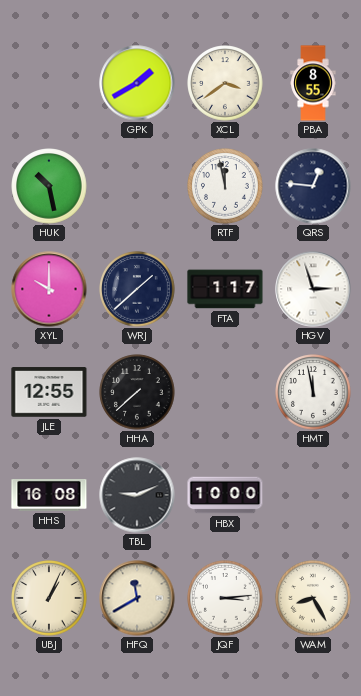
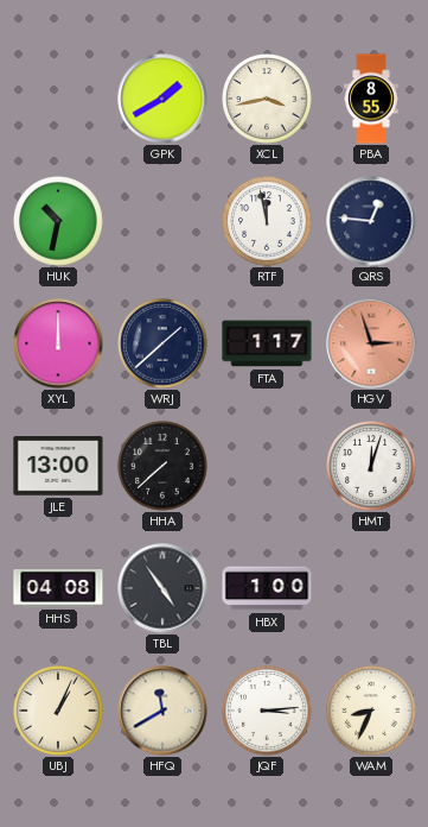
XCL: 3:39 -> 3:43
HUK: 10:28 -> 10:32
XYL: 10:00 -> 12:00
HGV dial: white -> salmon
JLE: 12:55 -> 13:00
HMT: 11:58 -> 12:03
HHS: 16:08 -> 04:08
TBL: 9:11 -> 4:54
HBX: 10:00 -> 1:00
WAM: 8:25 -> 8:34
